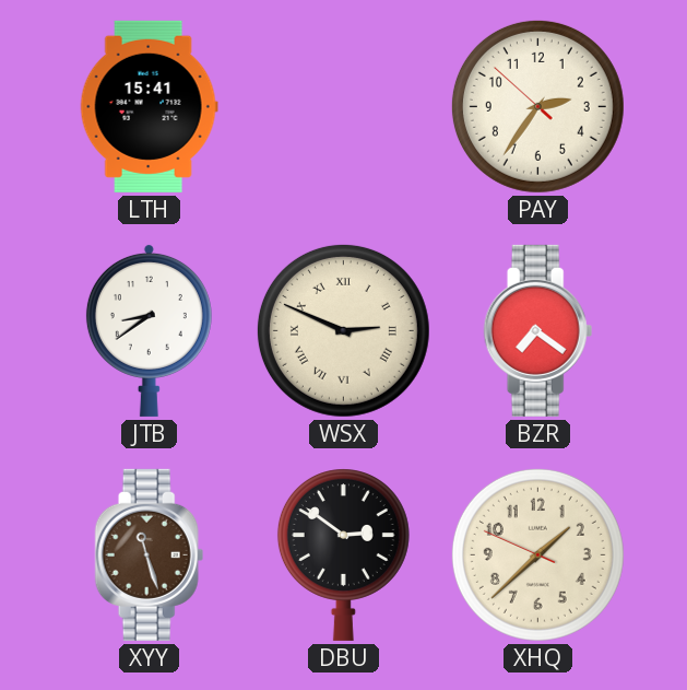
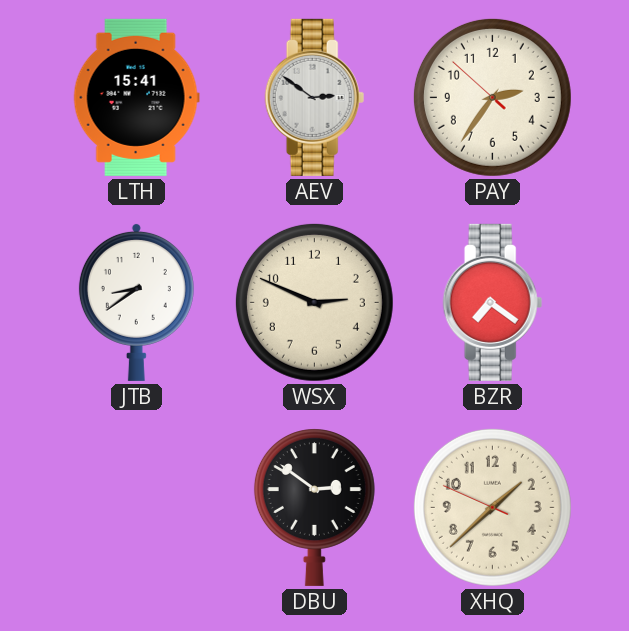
AEV: none -> 2:51
WSX numerals: Roman -> Arabic
XYY: 11:27 -> none
